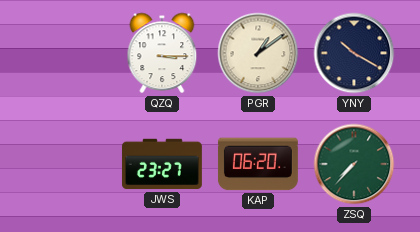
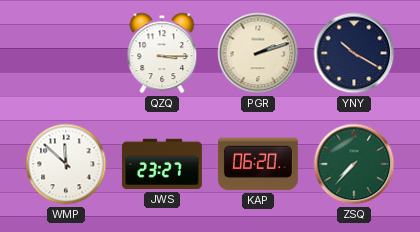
PGR: 1:09 -> 2:12
WMP: none -> 11:52
